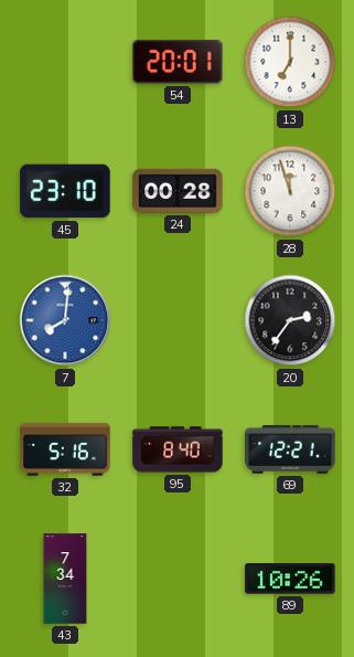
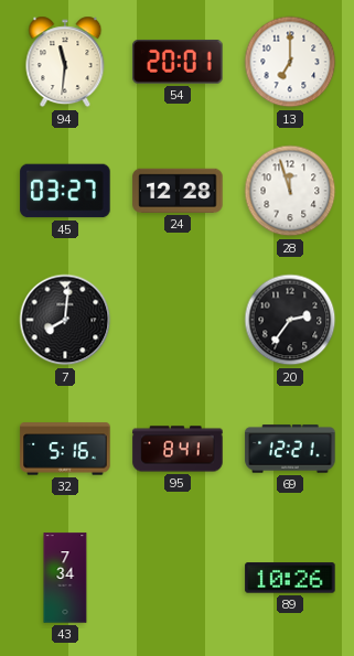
94: none -> 11:31
45: 23:10 -> 03:27
24: 00:28 -> 12:28
7 dial: blue -> black
95: 8:40 -> 8:41
